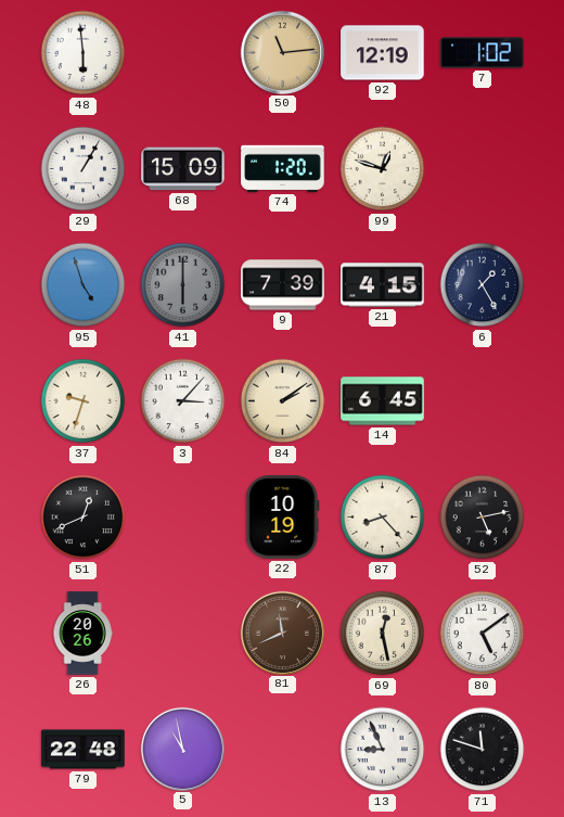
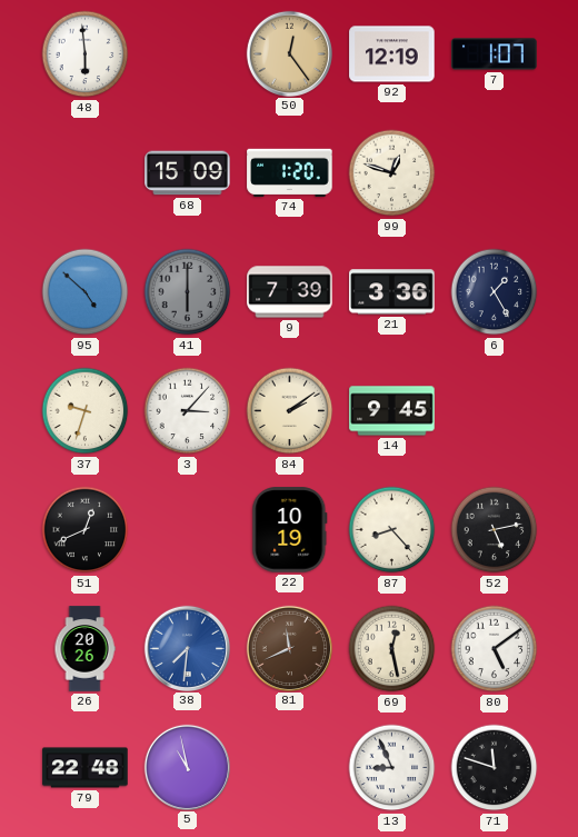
50: 11:14 -> 12:24
7: 1:02 -> 1:07
29: 1:05 -> none
95: 4:57 -> 4:52
21: 4:15 -> 3:36
14: 6:45 -> 9:45
38: none -> 7:31
